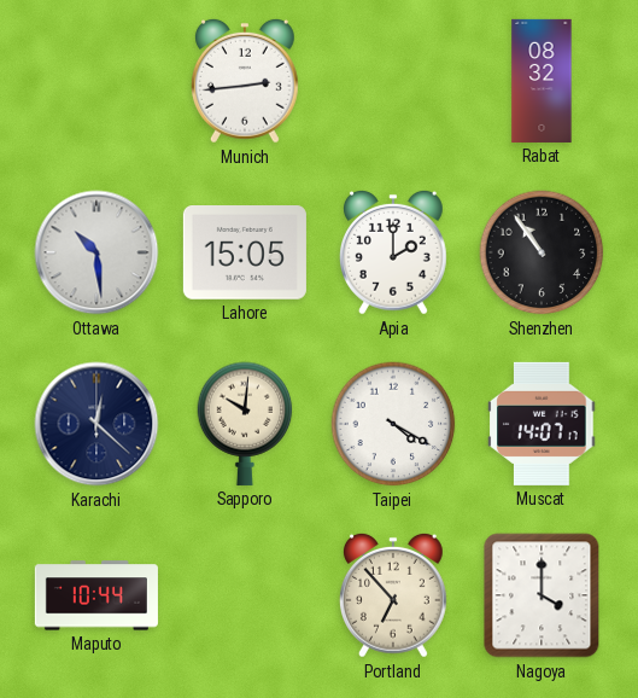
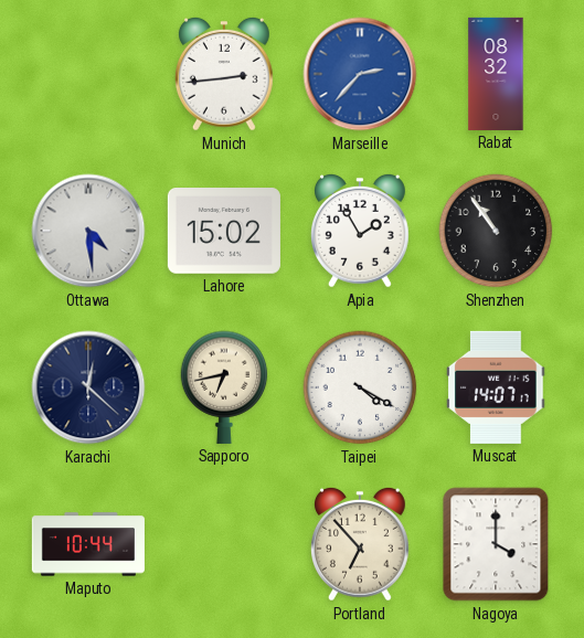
Marseille: none -> 2:37
Ottawa: 10:29 -> 4:29
Lahore: 15:05 -> 15:02
Apia: 2:00 -> 1:55
Sapporo: 10:01 -> 6:43
